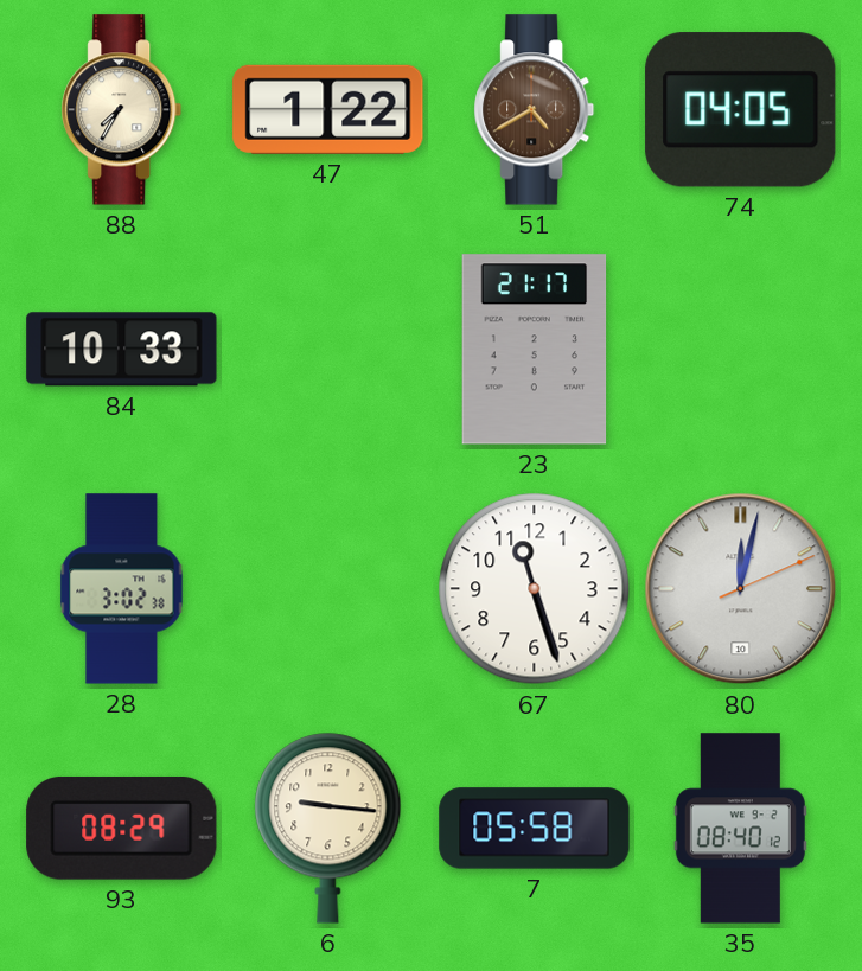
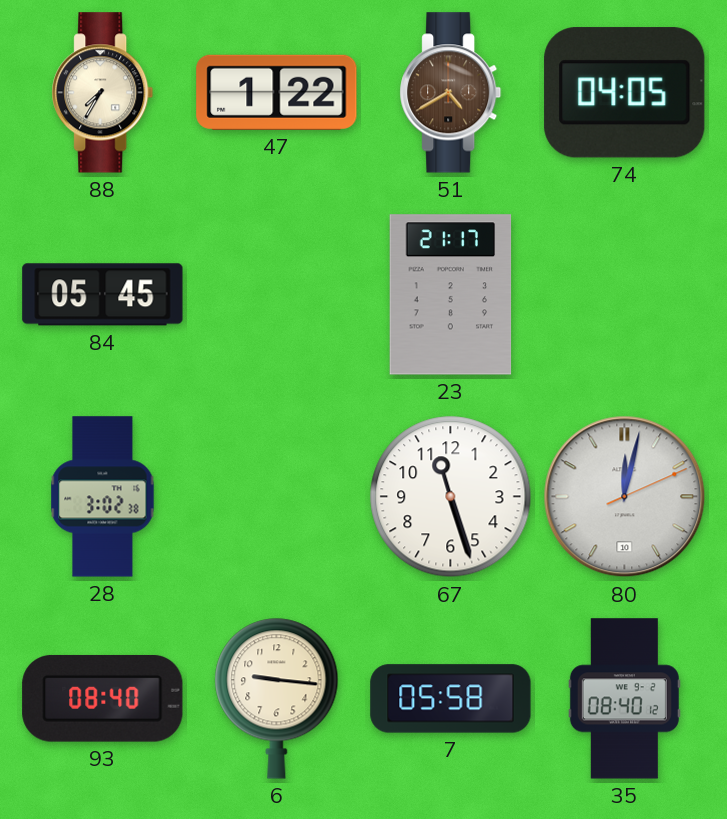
84: 10:33 -> 05:45
93: 08:29 -> 08:40
